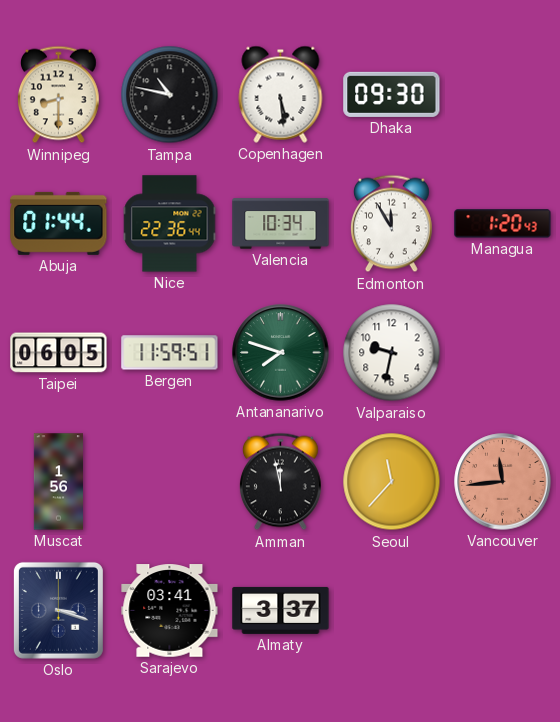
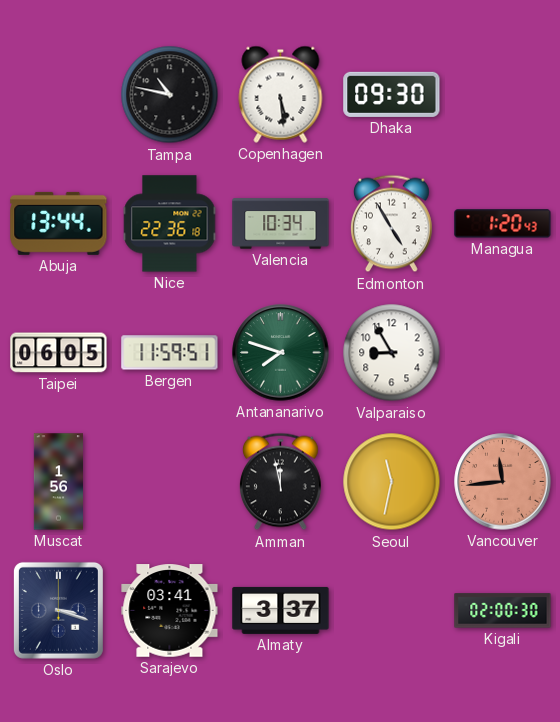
Winnipeg: 8:30 -> none
Abuja: 01:44 -> 13:44
Nice: 22:36:44 -> 22:36:18
Edmonton: 11:55 -> 4:55
Valparaiso: 9:32 -> 8:55
Seoul: 11:37 -> 11:32
Kigali: none -> 02:00
